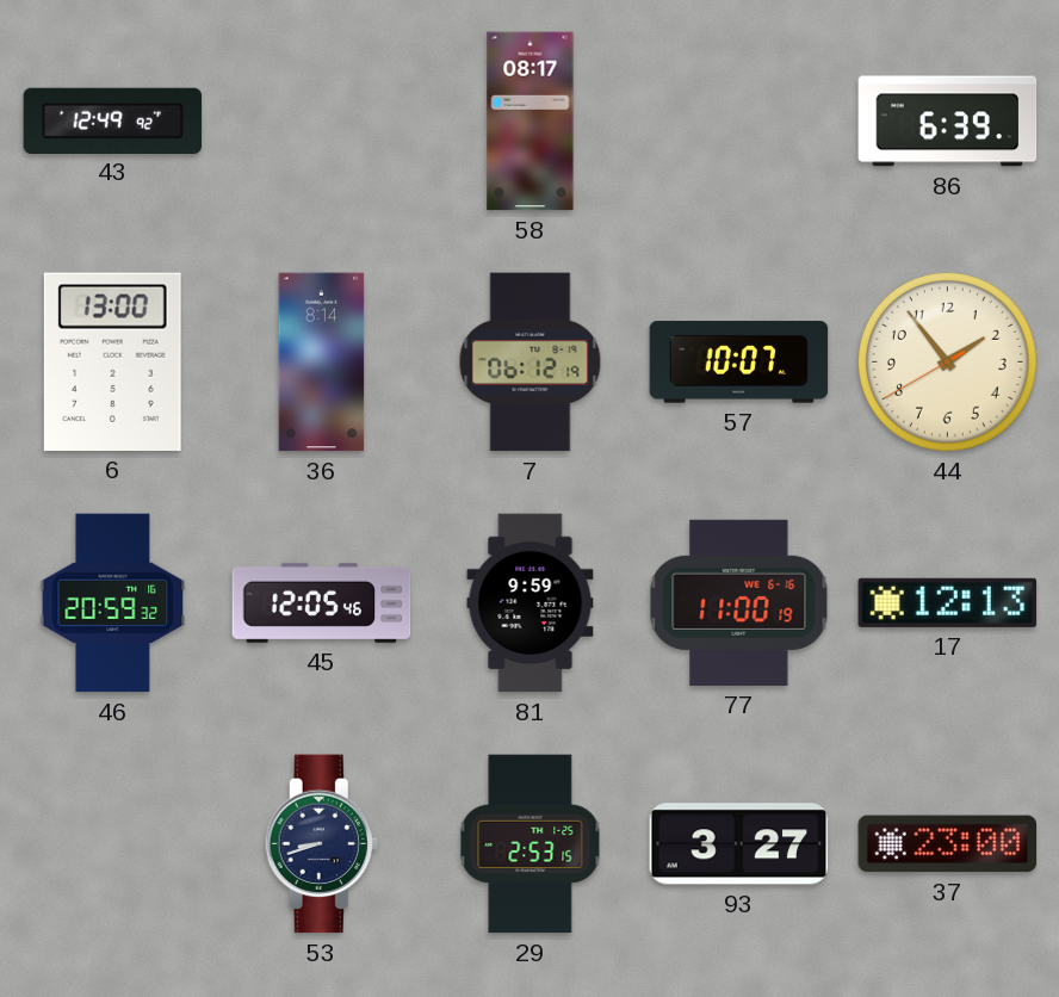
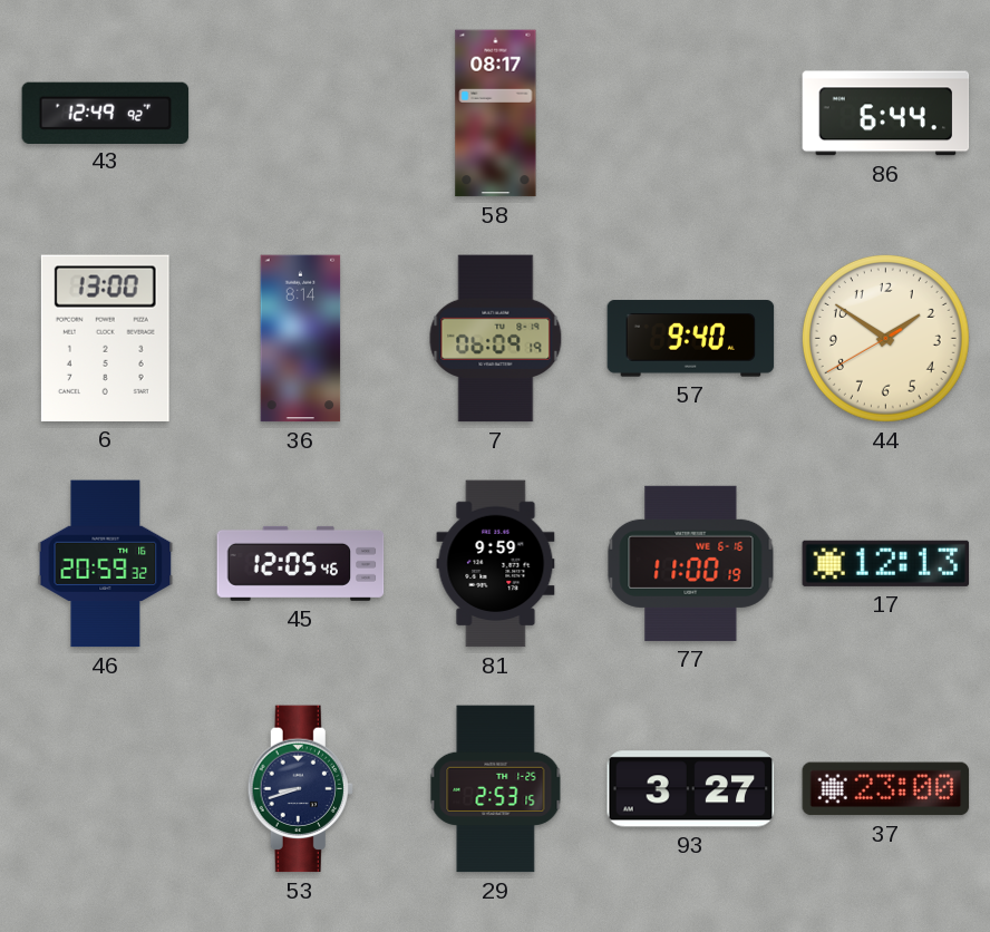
86: 6:39 -> 6:44
7: 06:12 -> 06:09
57: 10:07 -> 9:40
44: 1:53 -> 1:50
